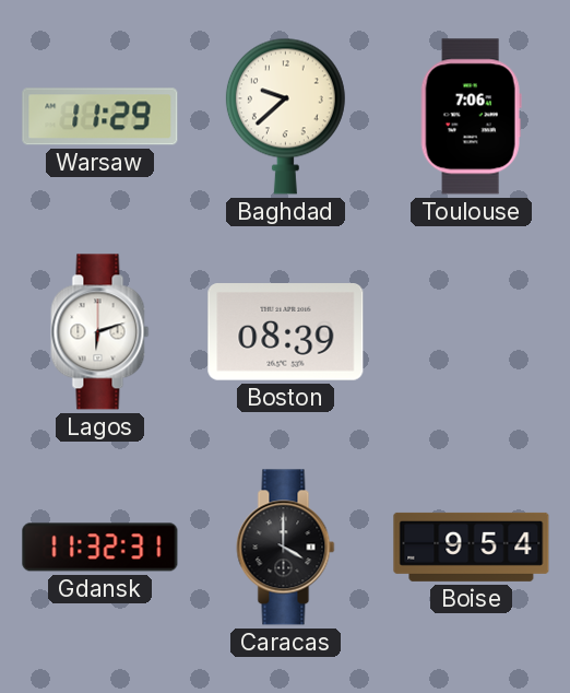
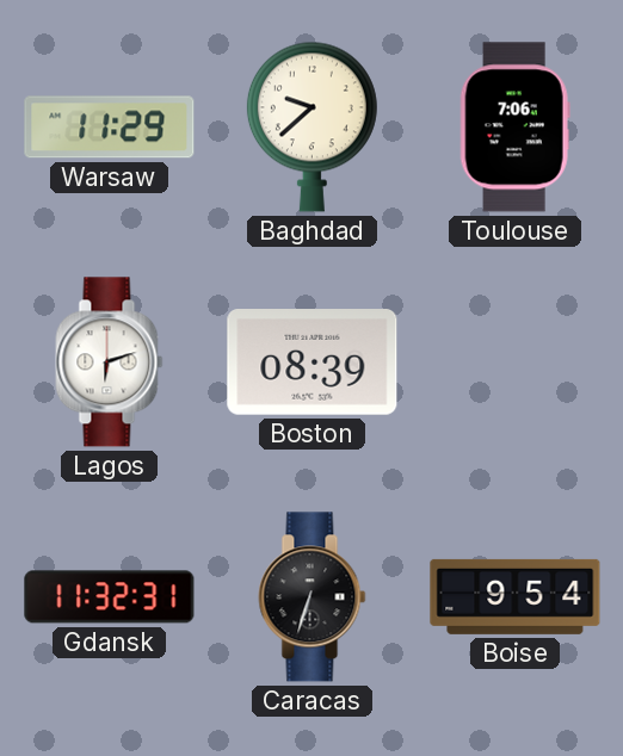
Caracas: 4:00 -> 6:33
